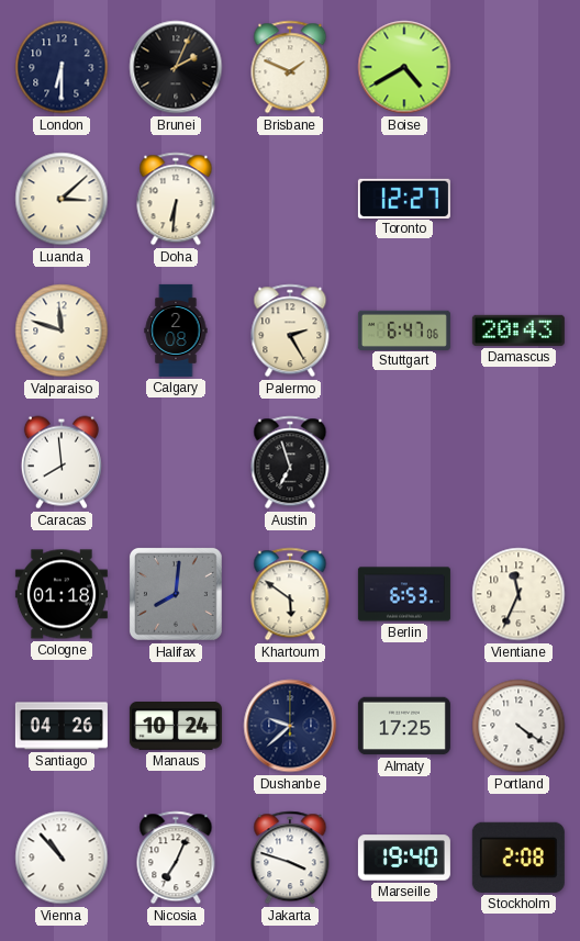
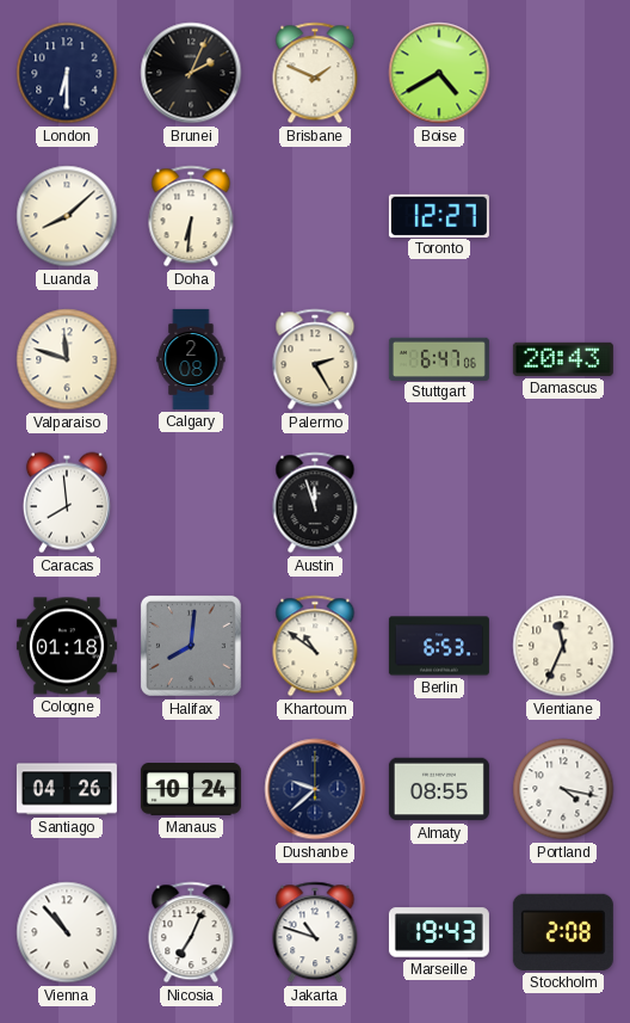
Luanda: 3:08 -> 8:08
Austin: 6:57 -> 11:57
Khartoum: 5:51 -> 10:51
Almaty: 17:25 -> 08:55
Portland: 4:21 -> 4:17
Jakarta: 3:48 -> 10:48
Marseille: 19:40 -> 19:43
